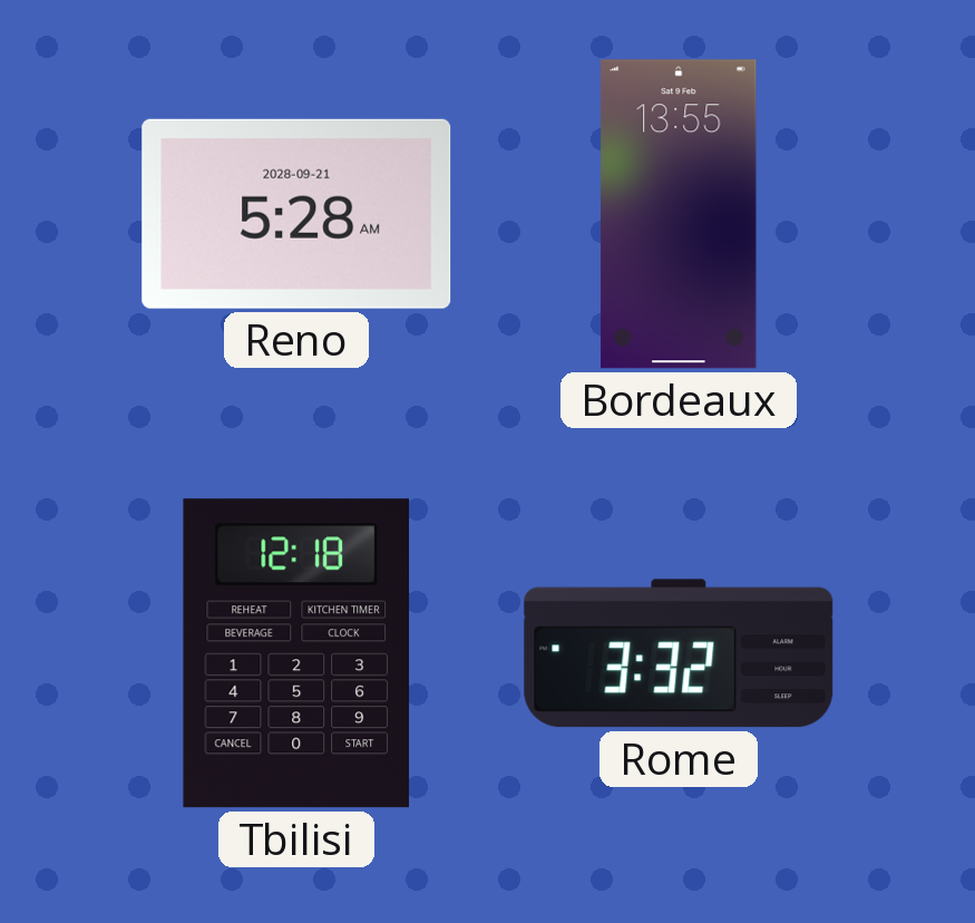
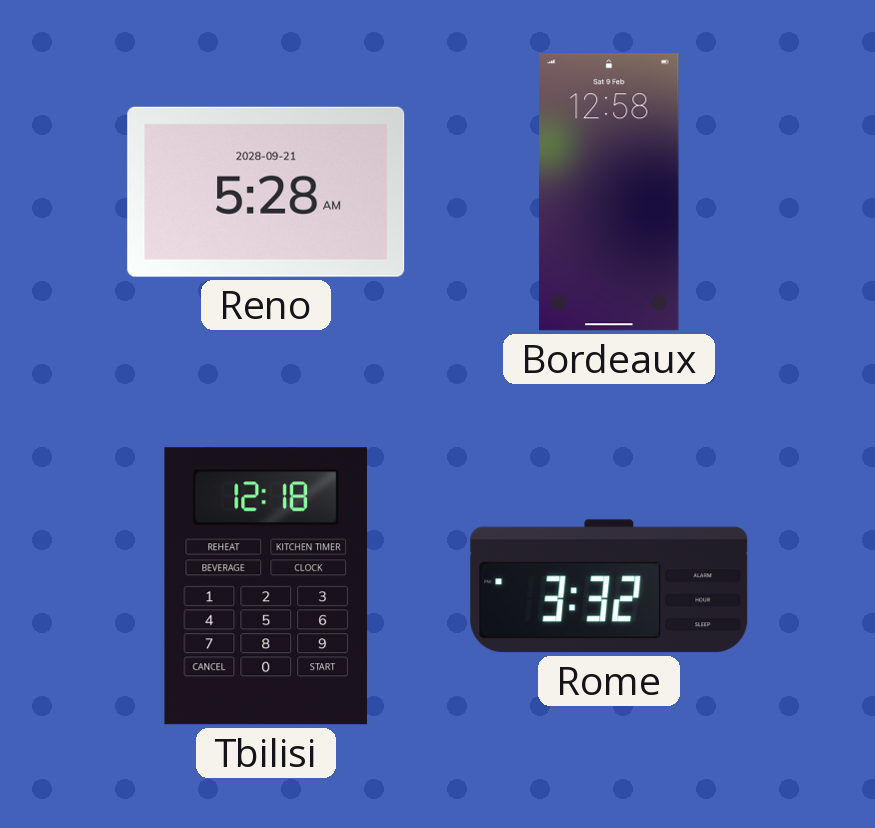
Bordeaux: 13:55 -> 12:58
